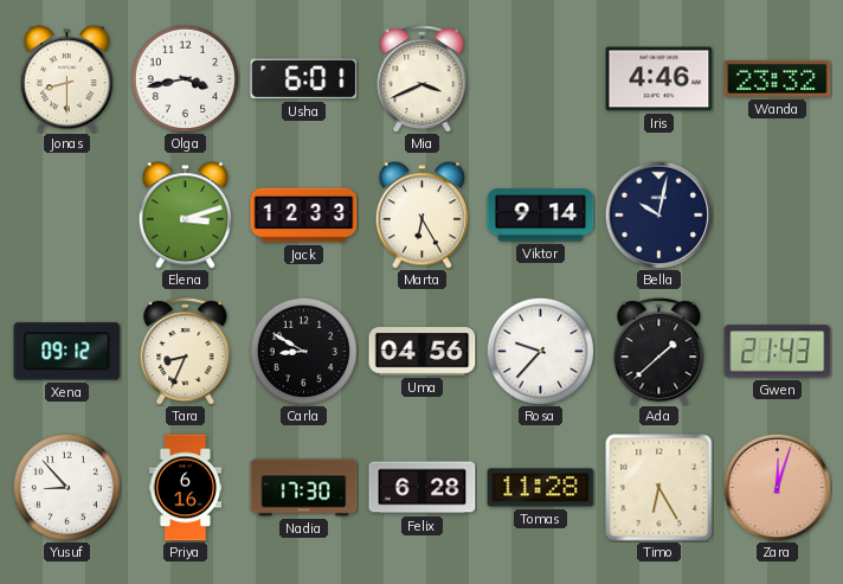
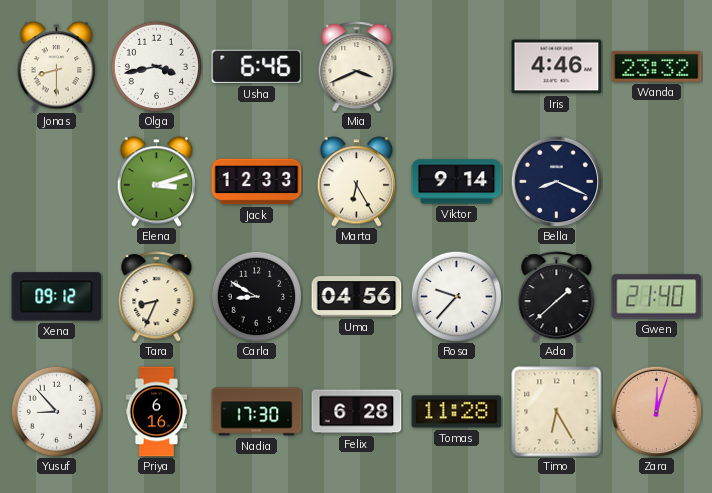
Usha: 6:01 -> 6:46
Bella: 10:02 -> 8:19
Gwen: 21:43 -> 21:40
